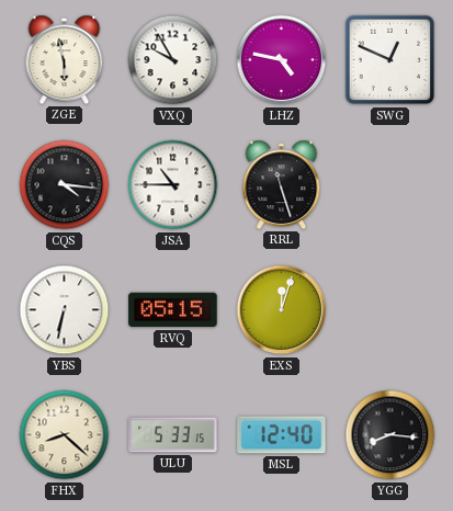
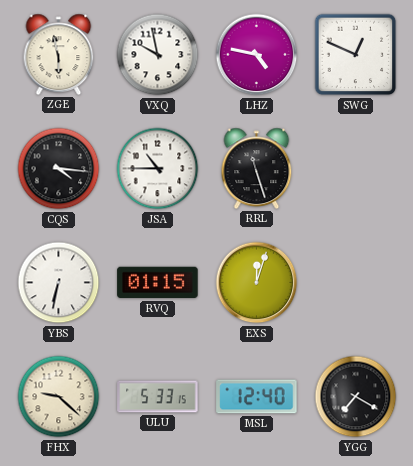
VXQ: 9:55 -> 9:58
RVQ: 05:15 -> 01:15
FHX: 8:22 -> 9:22
YGG: 8:16 -> 7:20
